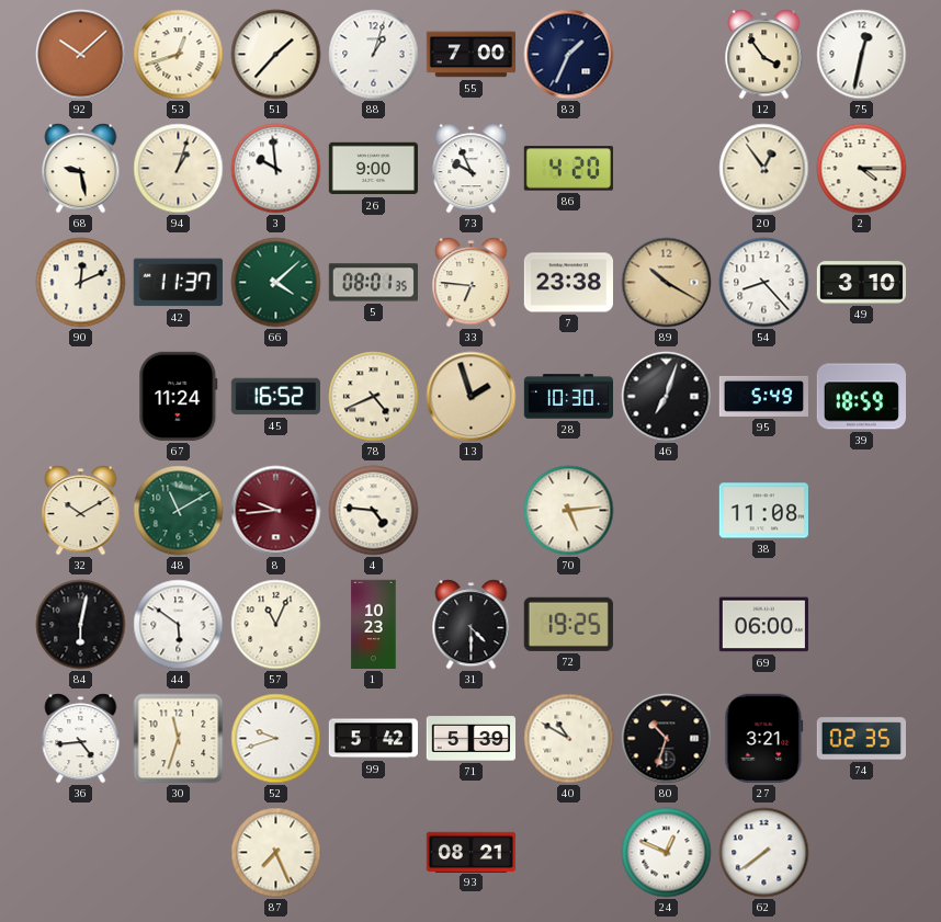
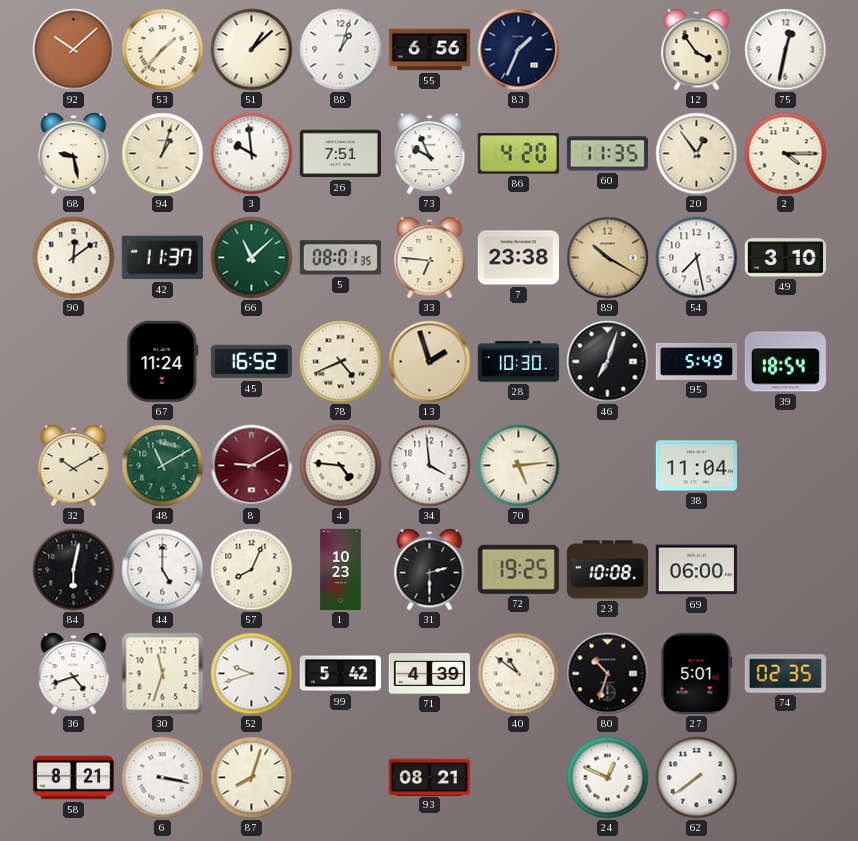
53: 12:42 -> 1:37
51: 1:37 -> 1:08
55: 7:00 -> 6:56
26: 9:00 -> 7:51
60: none -> 11:35
90: 12:11 -> 12:09
66: 4:08 -> 11:08
54: 8:23 -> 7:28
39: 18:59 -> 18:54
8: 9:44 -> 9:10
34: none -> 3:59
38: 11:08 -> 11:04
44: 5:51 -> 5:00
57: 11:04 -> 8:04
31: 4:30 -> 2:30
23: none -> 10:08
36: 4:44 -> 4:42
71: 5:39 -> 4:39
40: 10:50 -> 10:51
27: 3:21 -> 5:01
58: none -> 8:21
6: none -> 3:17
87: 7:26 -> 8:03
